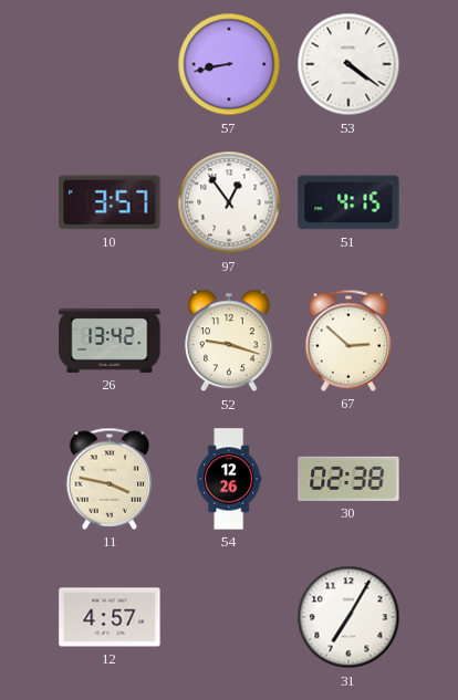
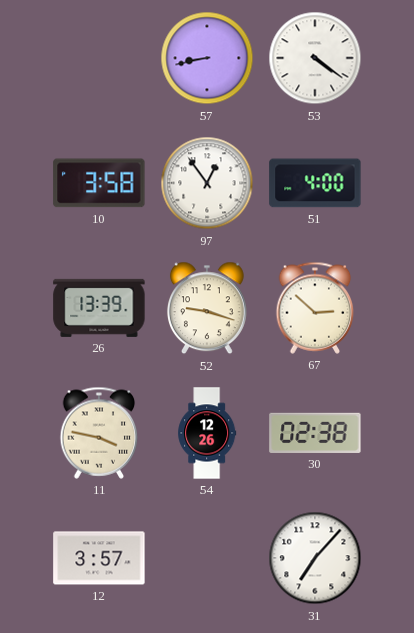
10: 3:57 -> 3:58
51: 4:15 -> 4:00
26: 13:42 -> 13:39
12: 4:57 -> 3:57
31: 7:05 -> 7:07
